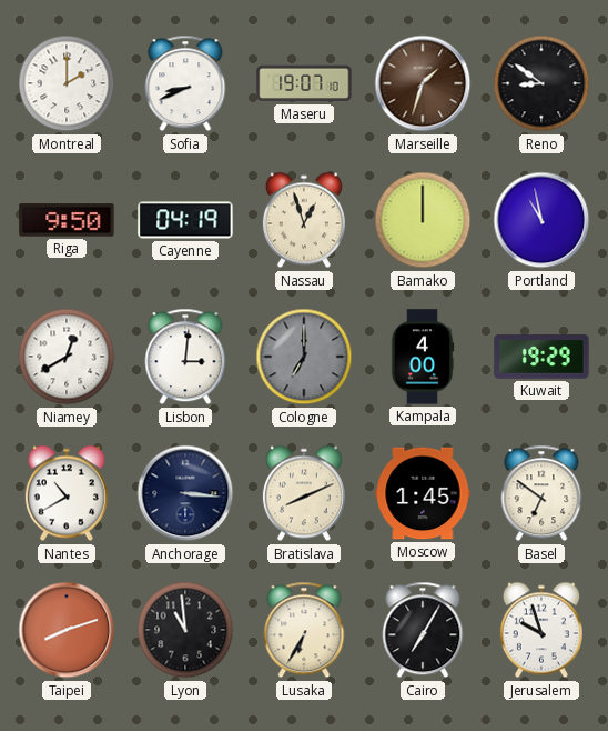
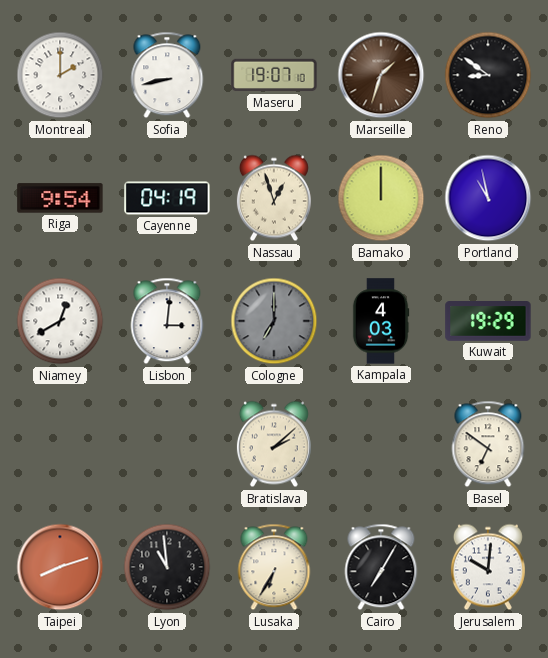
Sofia: 8:41 -> 8:43
Riga: 9:50 -> 9:54
Kampala: 4:00 -> 4:03
Nantes: 10:40 -> none
Anchorage: 3:16 -> none
Bratislava: 8:11 -> 2:08
Moscow: 1:45 -> none
Jerusalem: 9:57 -> 10:01
